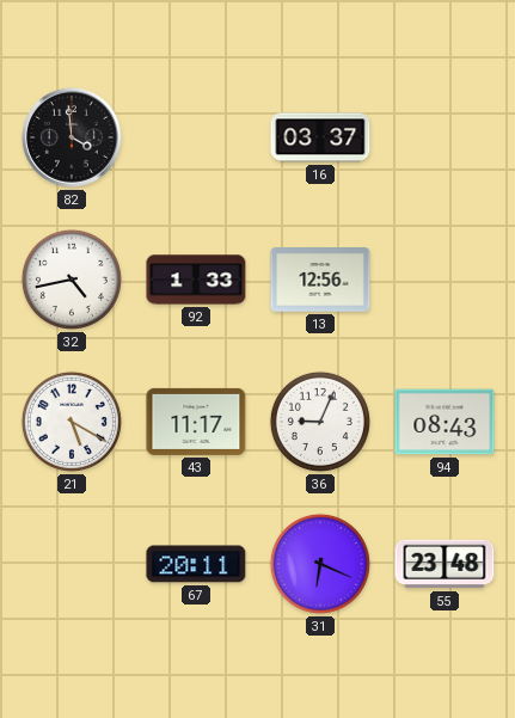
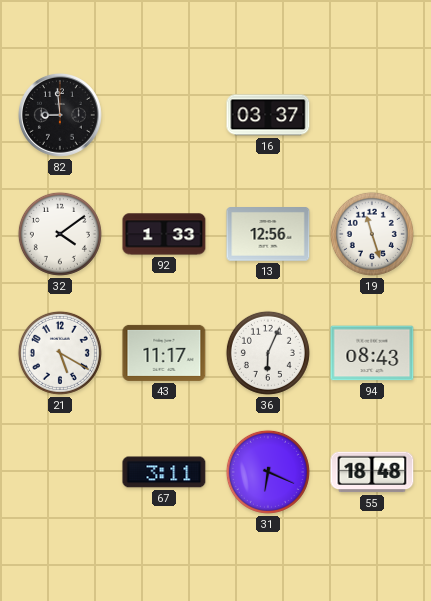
82: 3:59 -> 8:59
32: 4:43 -> 4:09
19: none -> 11:27
36: 9:04 -> 6:04
67: 20:11 -> 3:11
55: 23:48 -> 18:48
